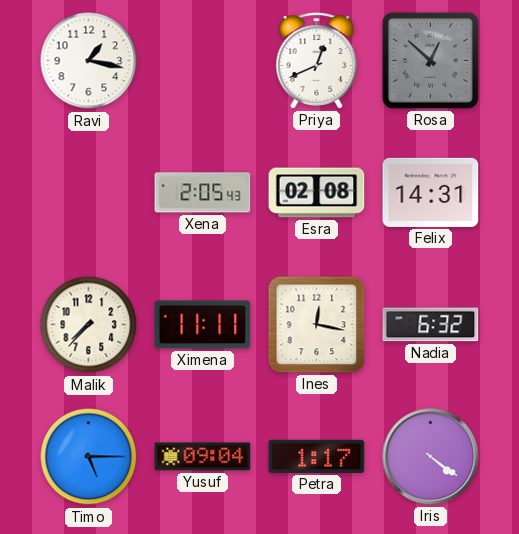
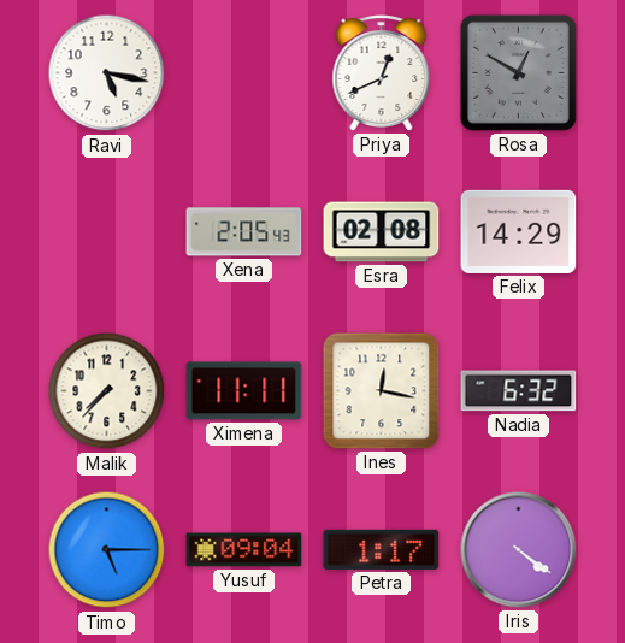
Ravi: 1:17 -> 5:17
Rosa: 12:52 -> 12:50
Felix: 14:31 -> 14:29
